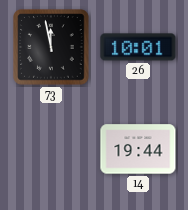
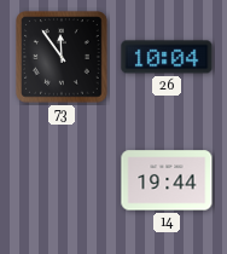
73: 11:58 -> 11:54
26: 10:01 -> 10:04
